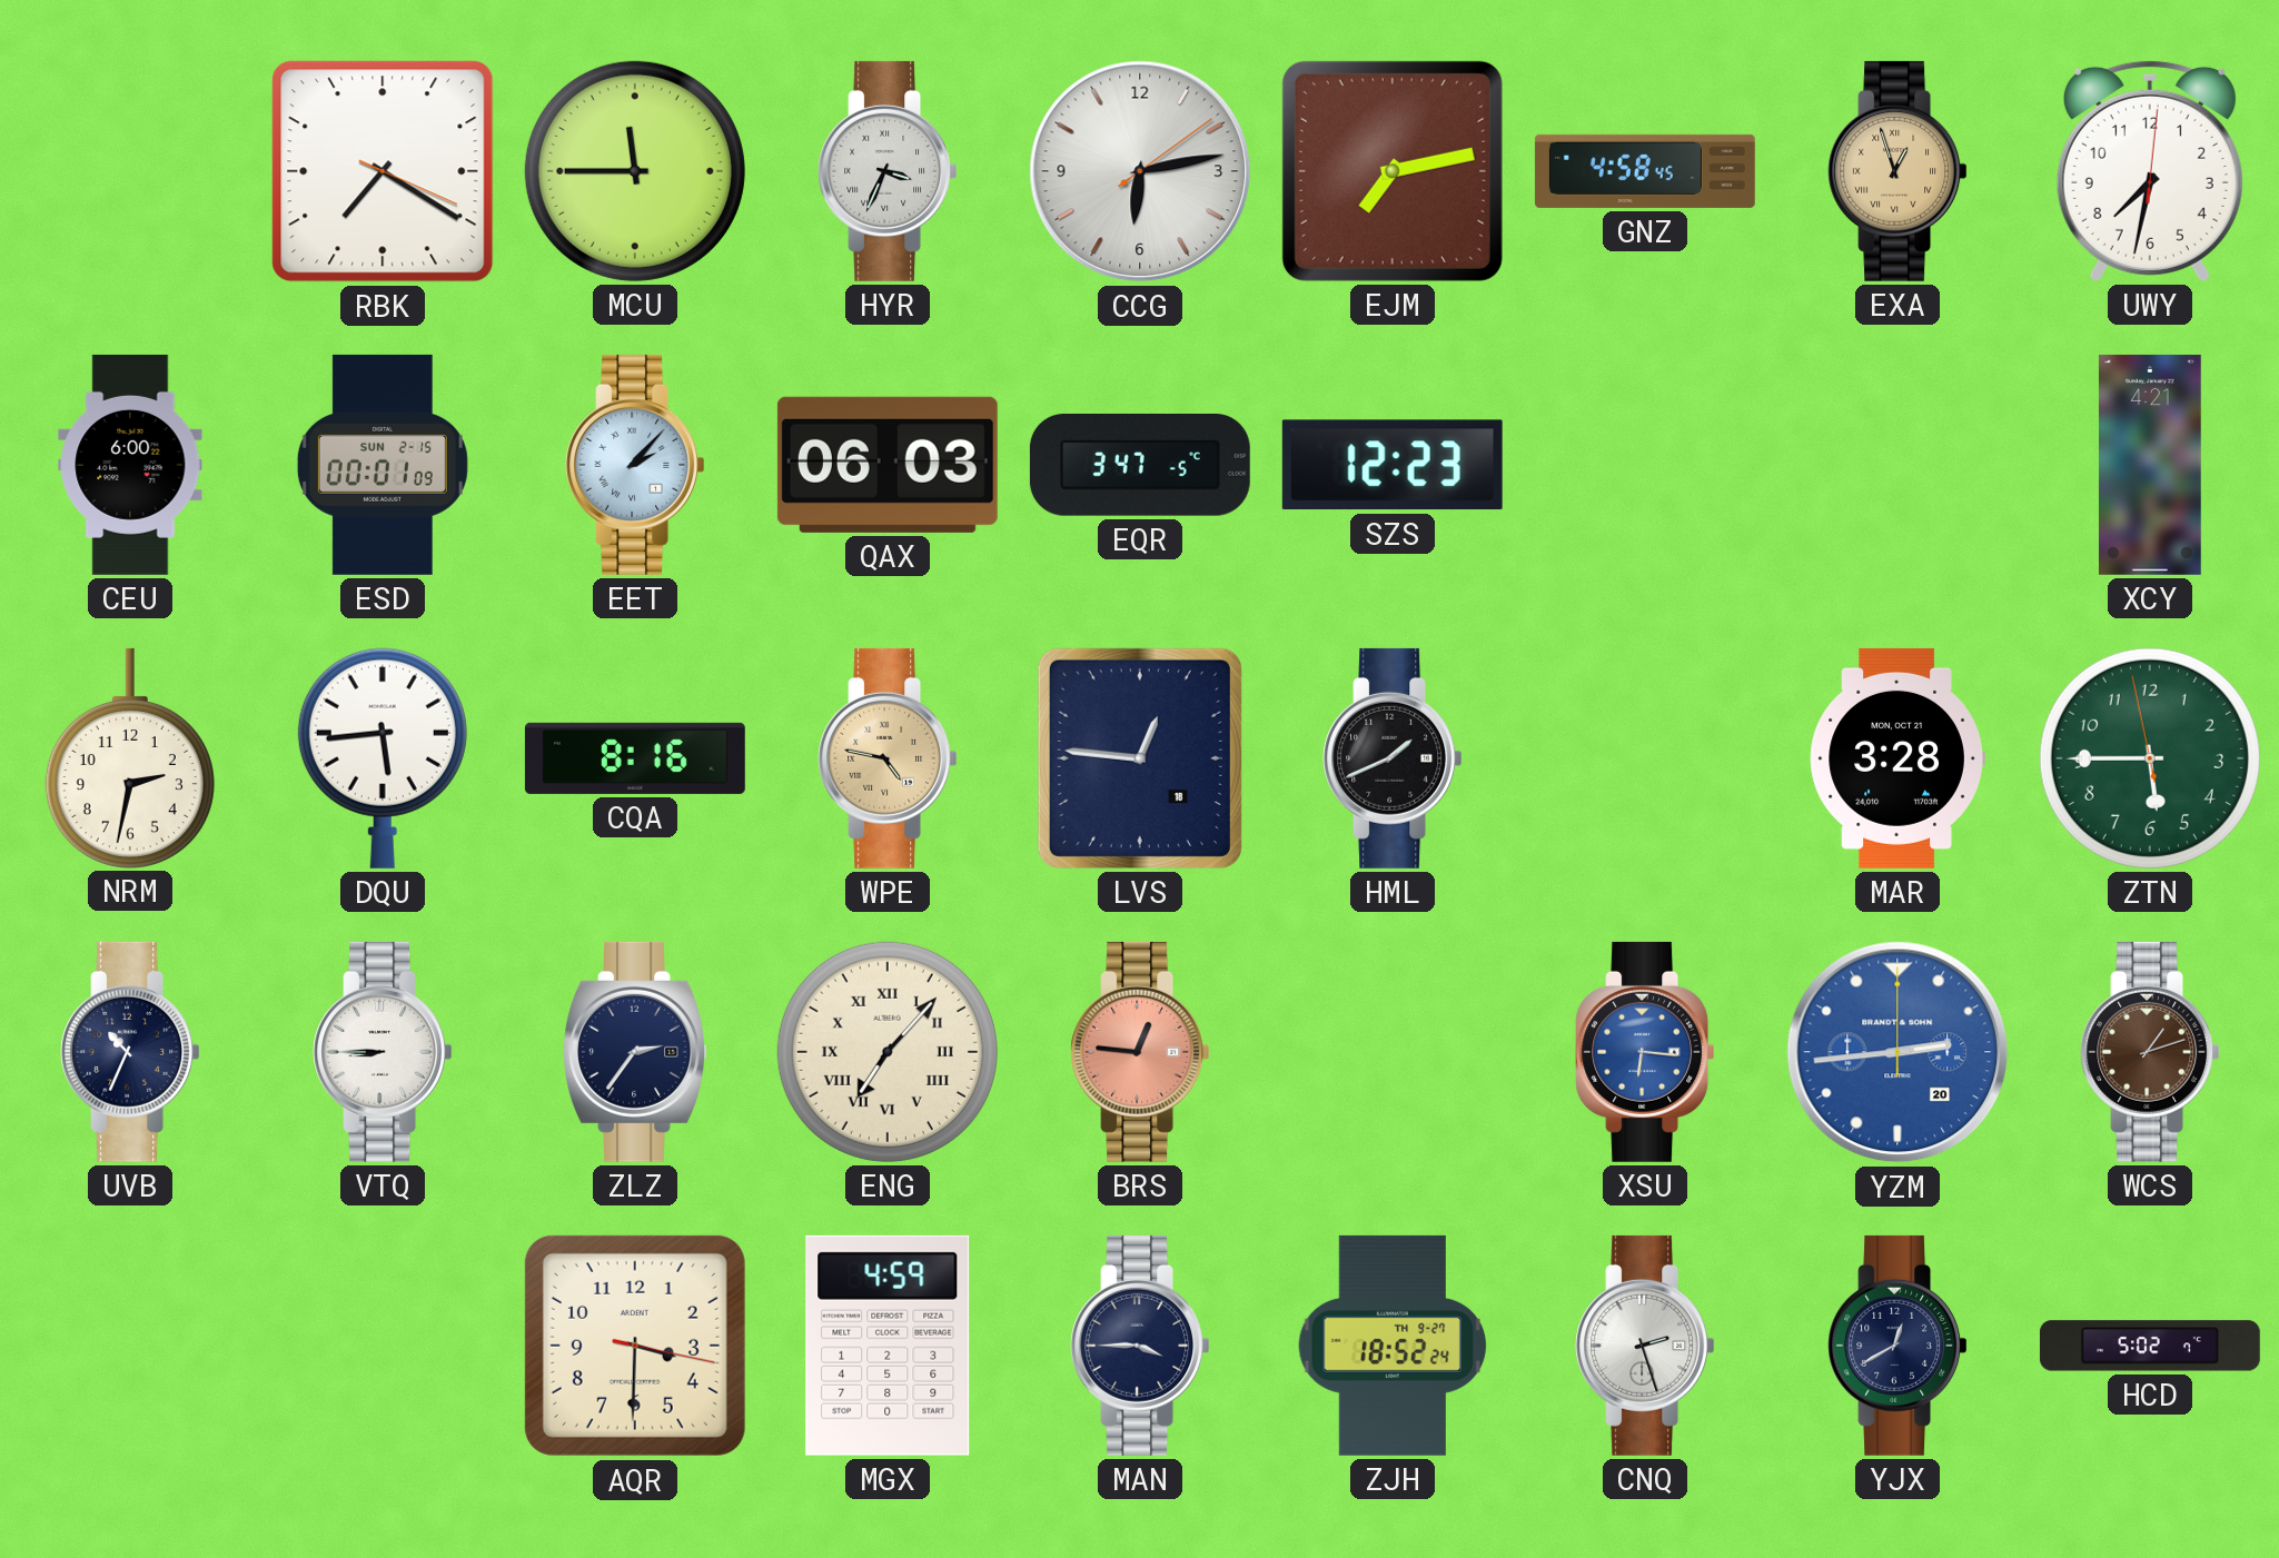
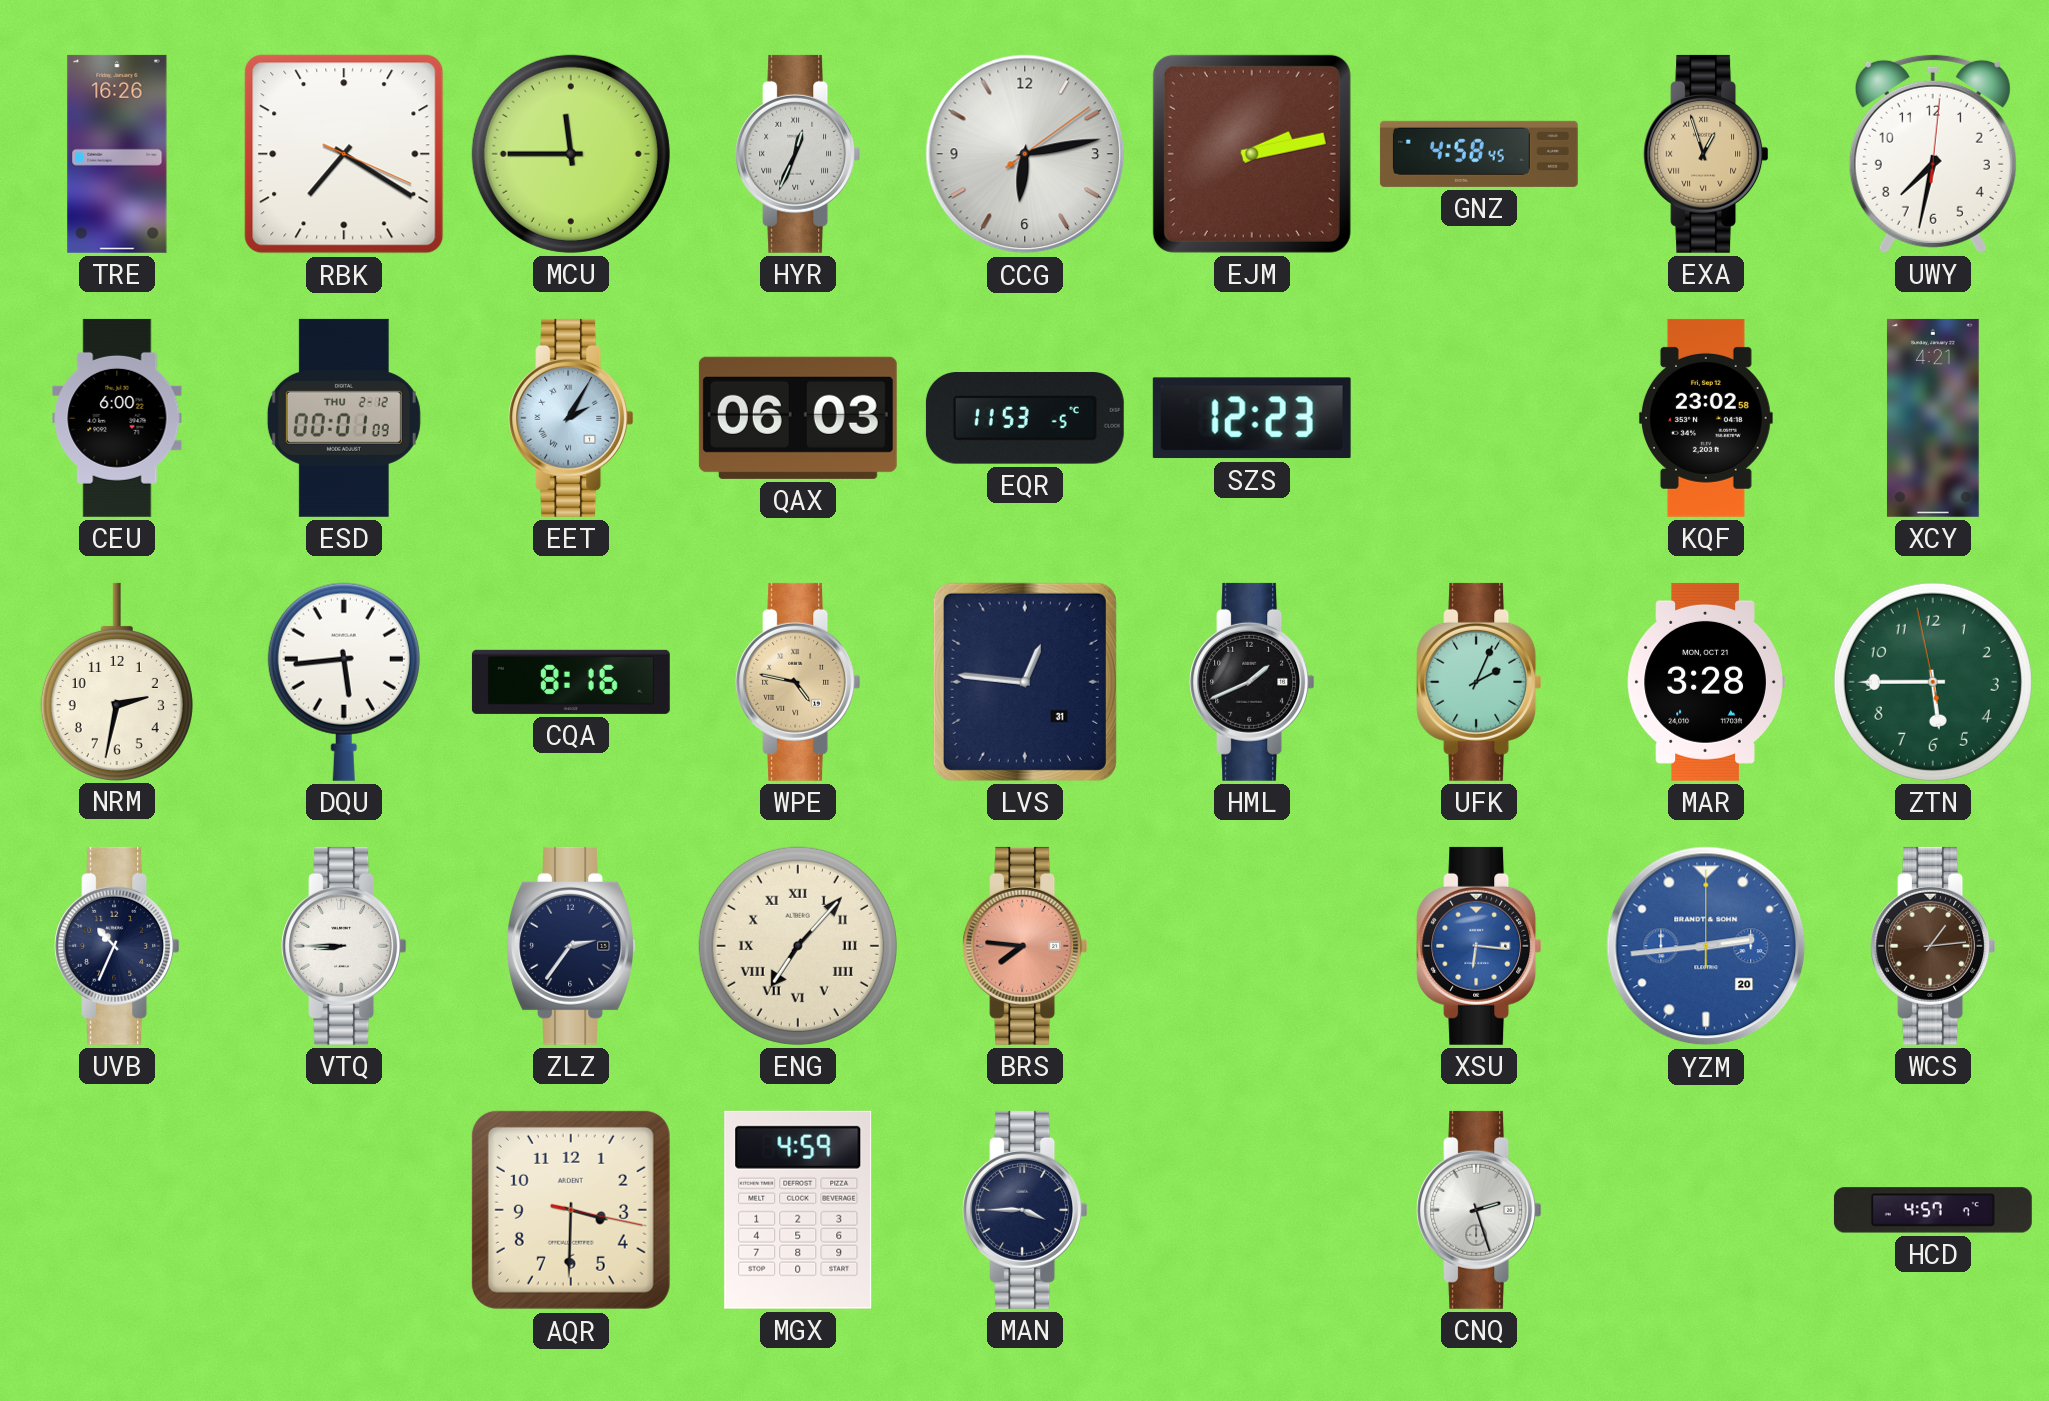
TRE: none -> 16:26
HYR: 3:34 -> 12:34
EJM: 7:13 -> 2:13
ESD date: SUN 2-15 -> THU 2-12
EET: 2:07 -> 2:05
EQR: 3:47 -> 11:53
KQF: none -> 23:02
LVS date: 18 -> 31
UFK: none -> 2:04
BRS: 12:46 -> 7:46
WCS: 1:12 -> 1:14
ZJH: 18:52 -> none
YJX: 12:40 -> none
HCD: 5:02 -> 4:57
